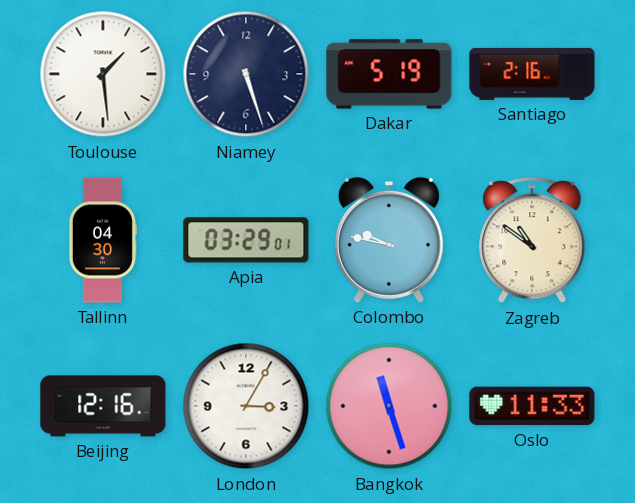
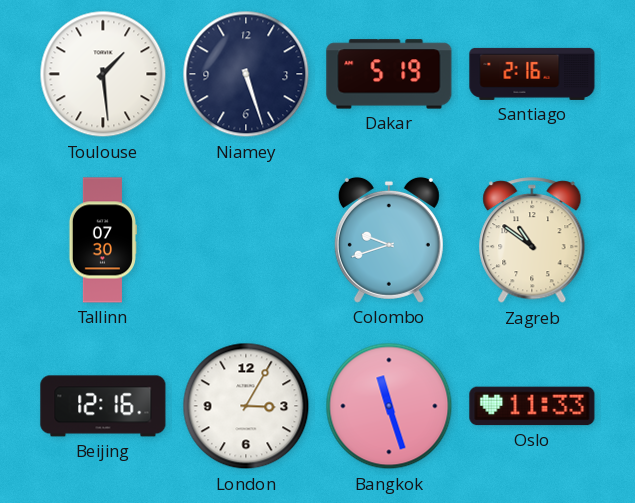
Tallinn: 04:30 -> 07:30
Apia: 03:29 -> none
Colombo: 9:47 -> 9:42
